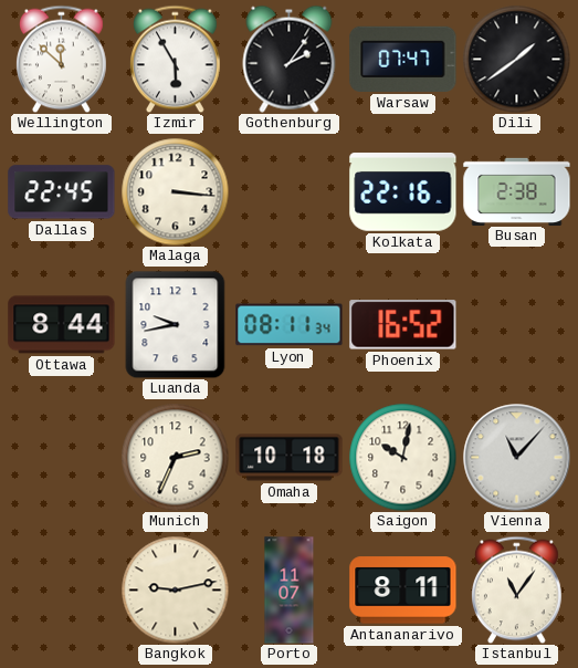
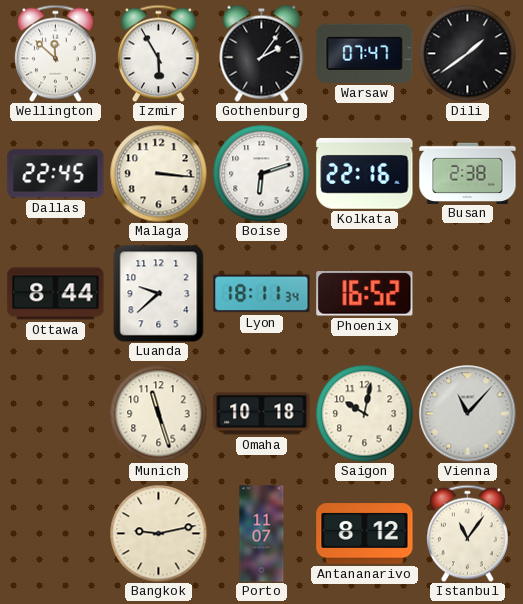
Boise: none -> 6:12
Luanda: 9:43 -> 9:38
Lyon: 08:11 -> 18:11
Munich: 2:34 -> 11:27
Antananarivo: 8:11 -> 8:12
